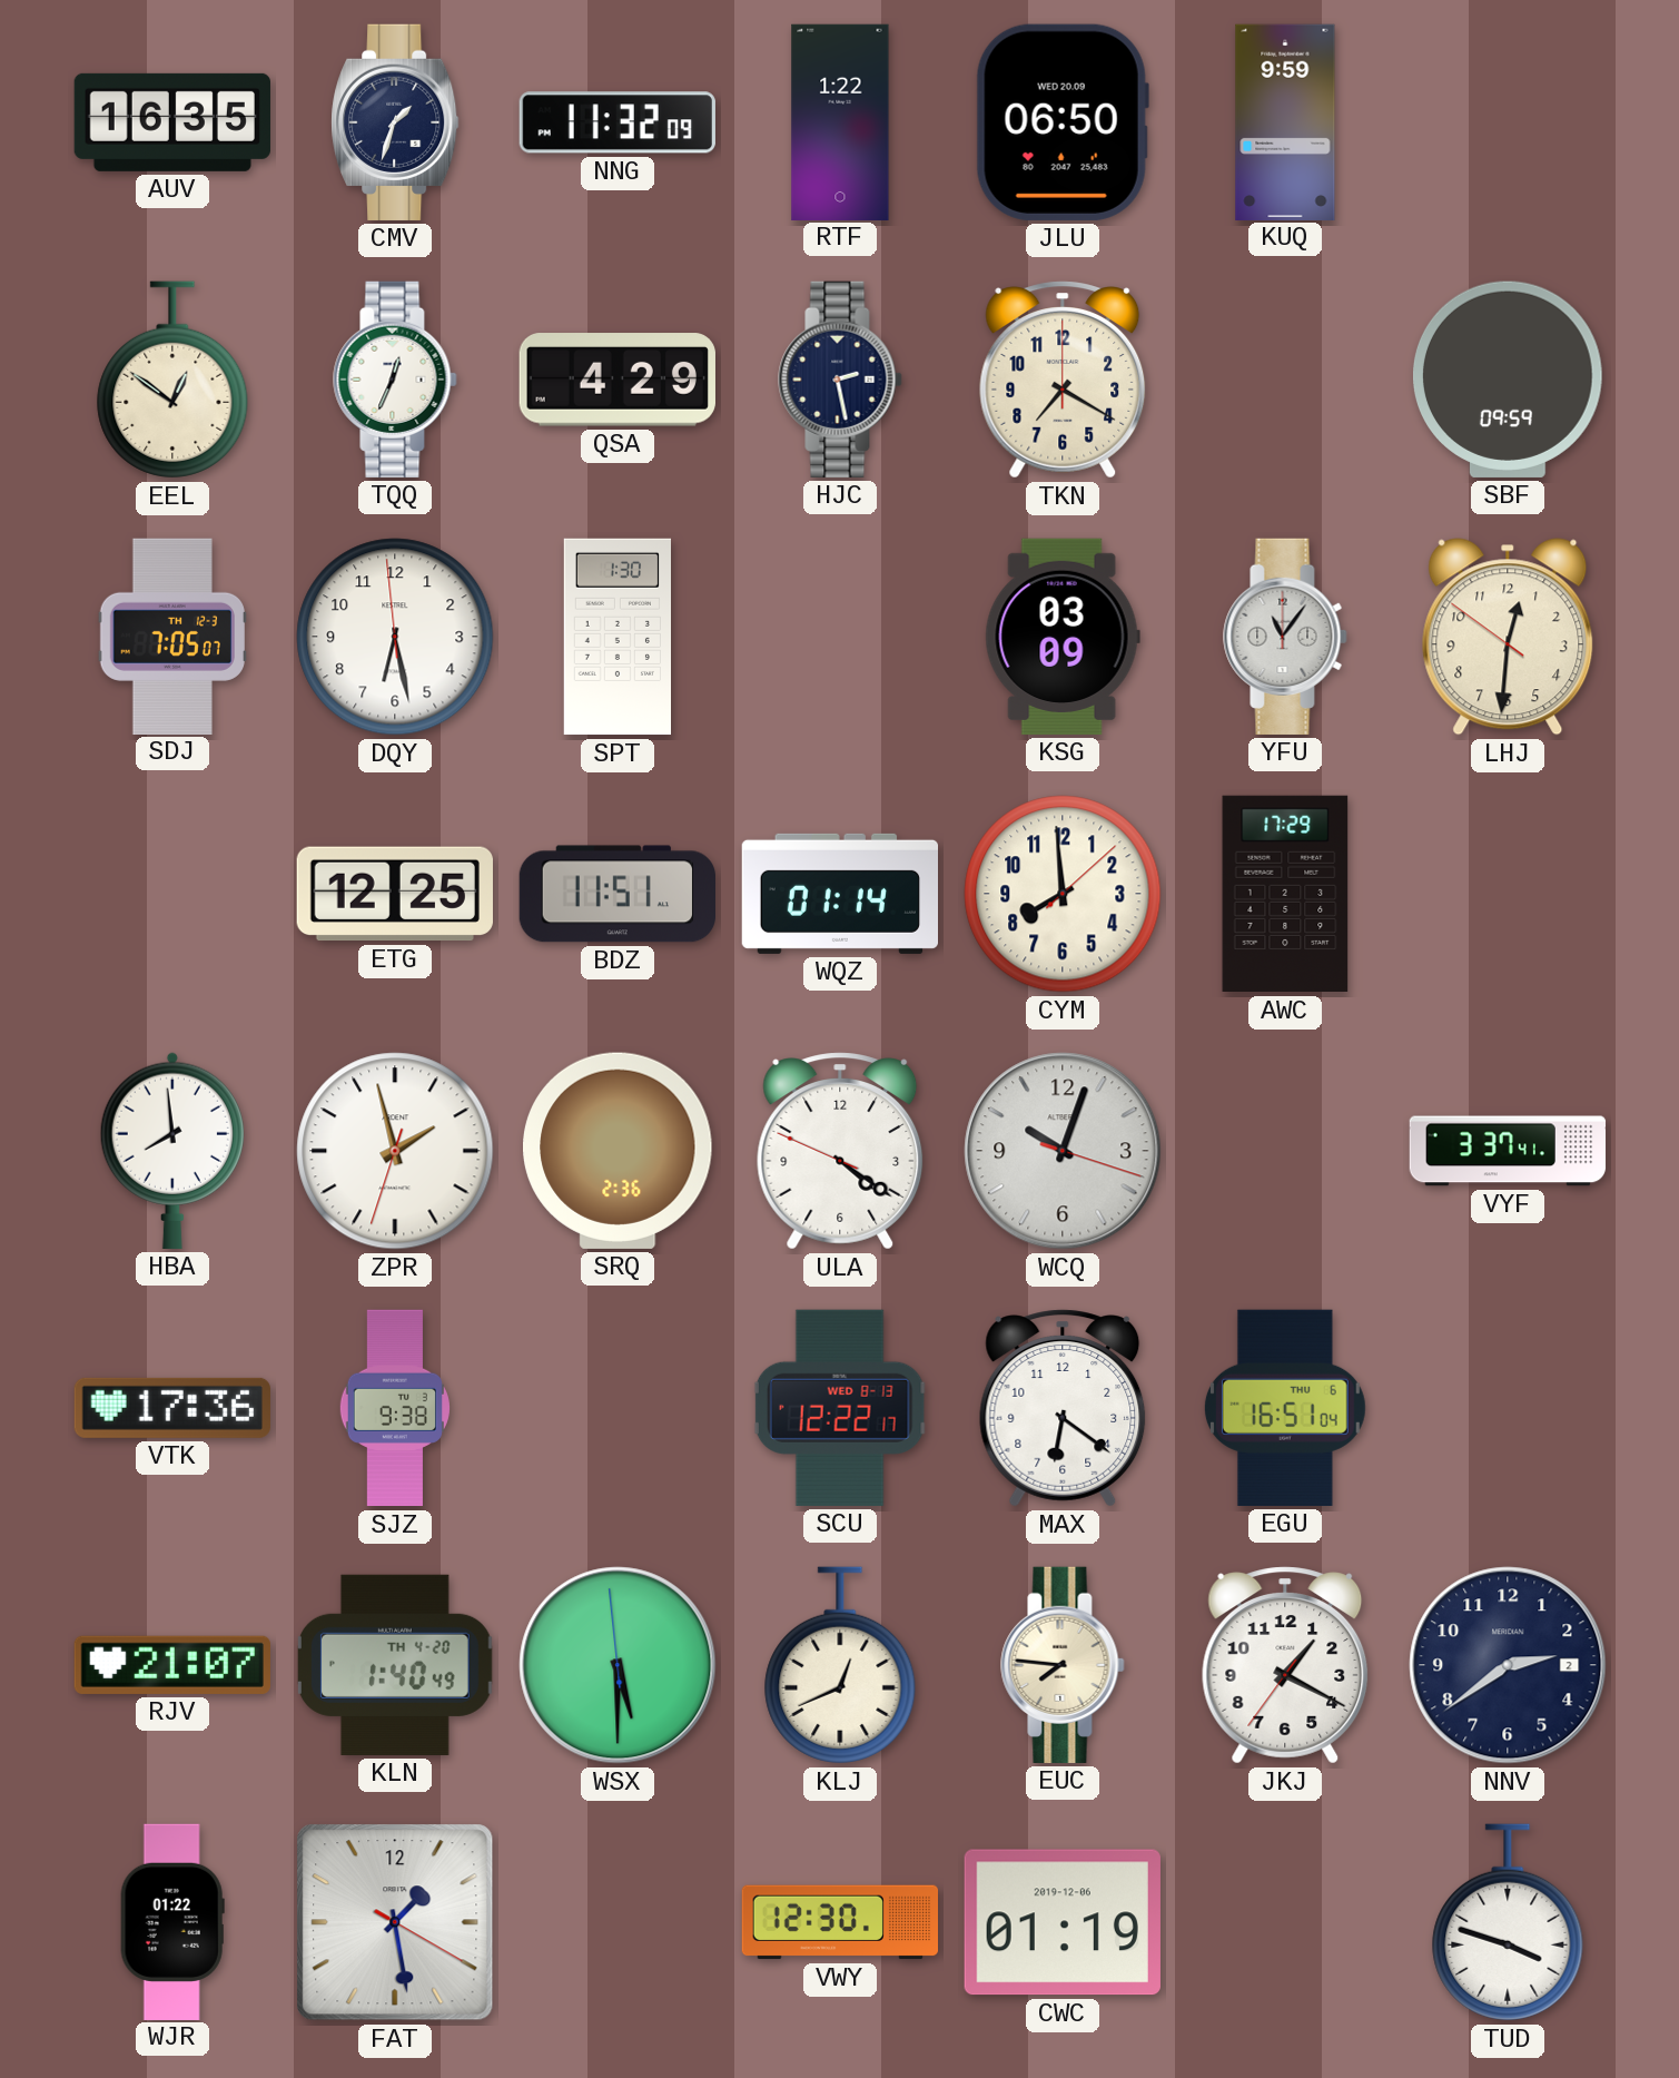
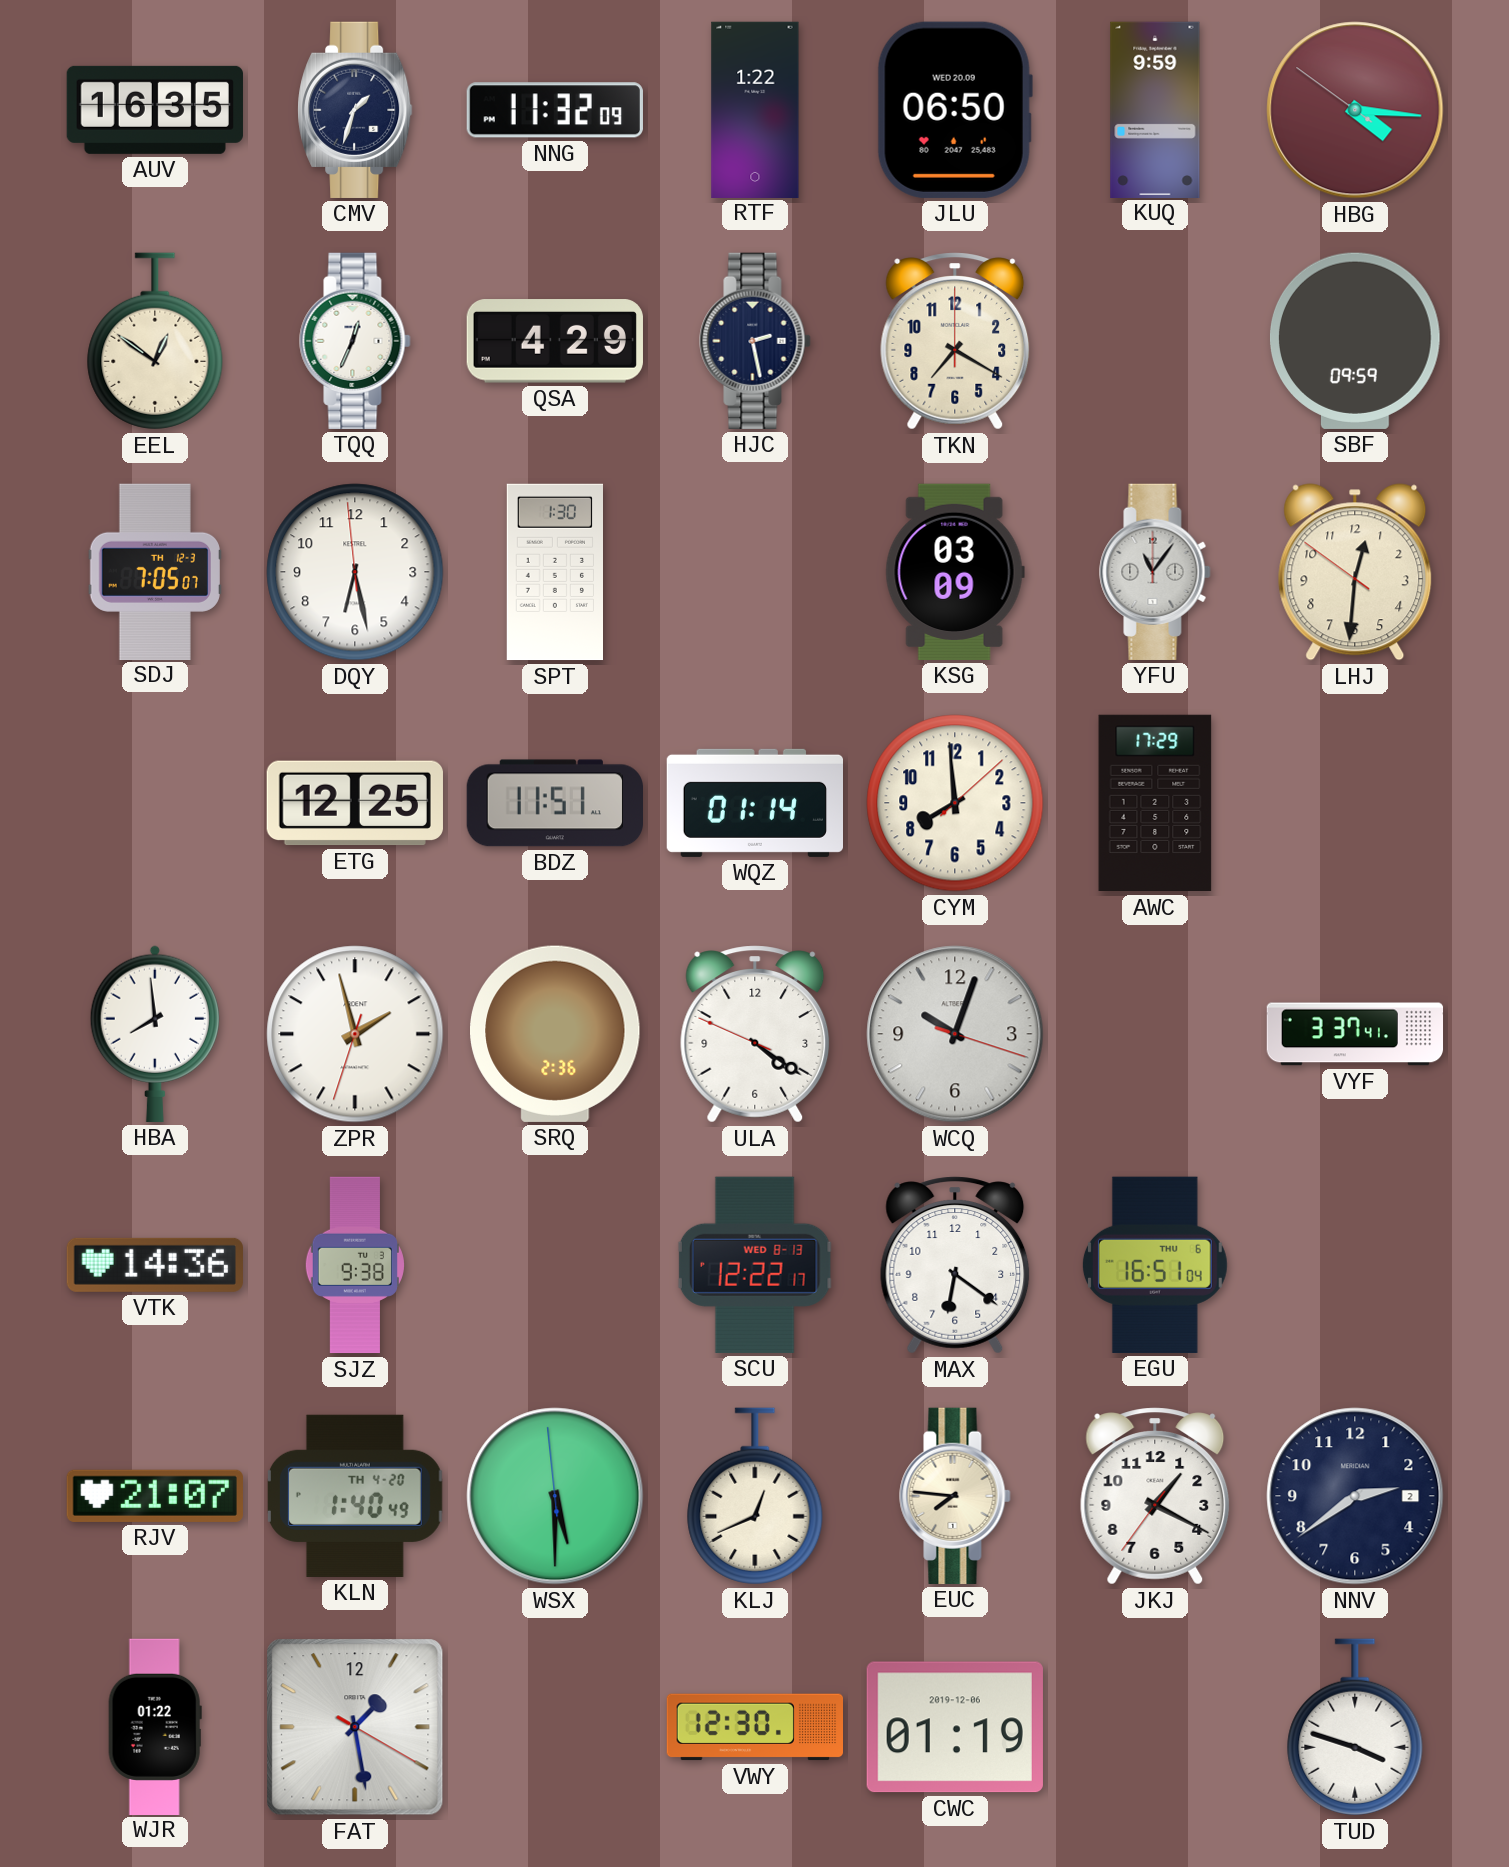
HBG: none -> 4:15
VTK: 17:36 -> 14:36
